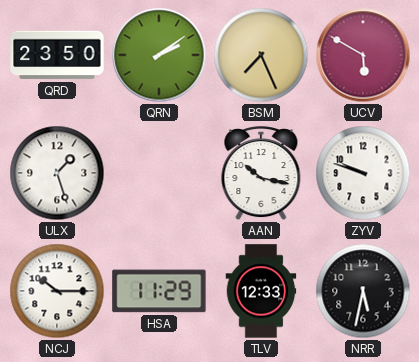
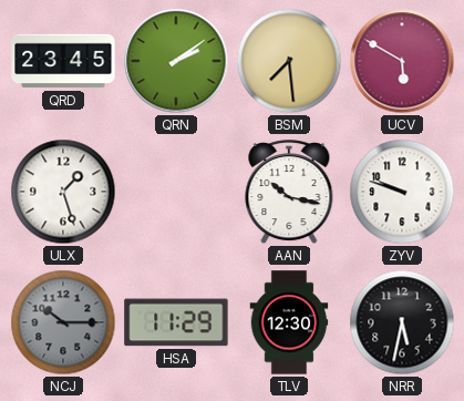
QRD: 23:50 -> 23:45
BSM: 7:26 -> 7:29
NCJ dial: white -> grey
TLV: 12:33 -> 12:30
